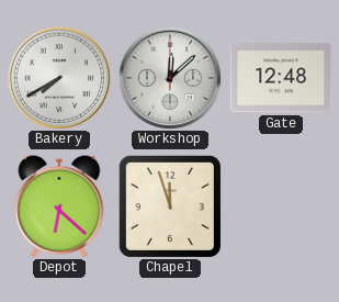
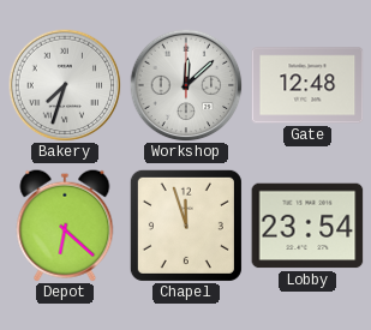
Bakery: 7:40 -> 7:33
Lobby: none -> 23:54
